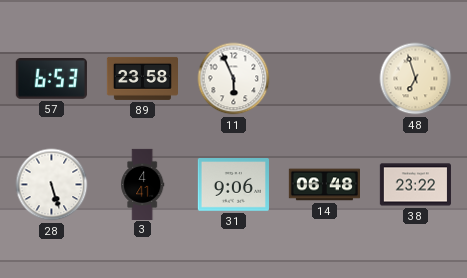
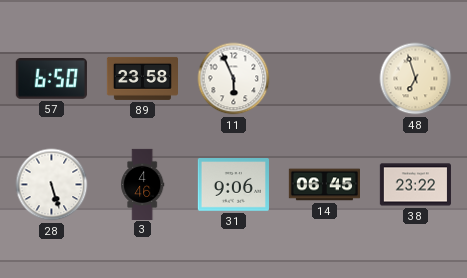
57: 6:53 -> 6:50
3: 4:41 -> 4:46
14: 06:48 -> 06:45
